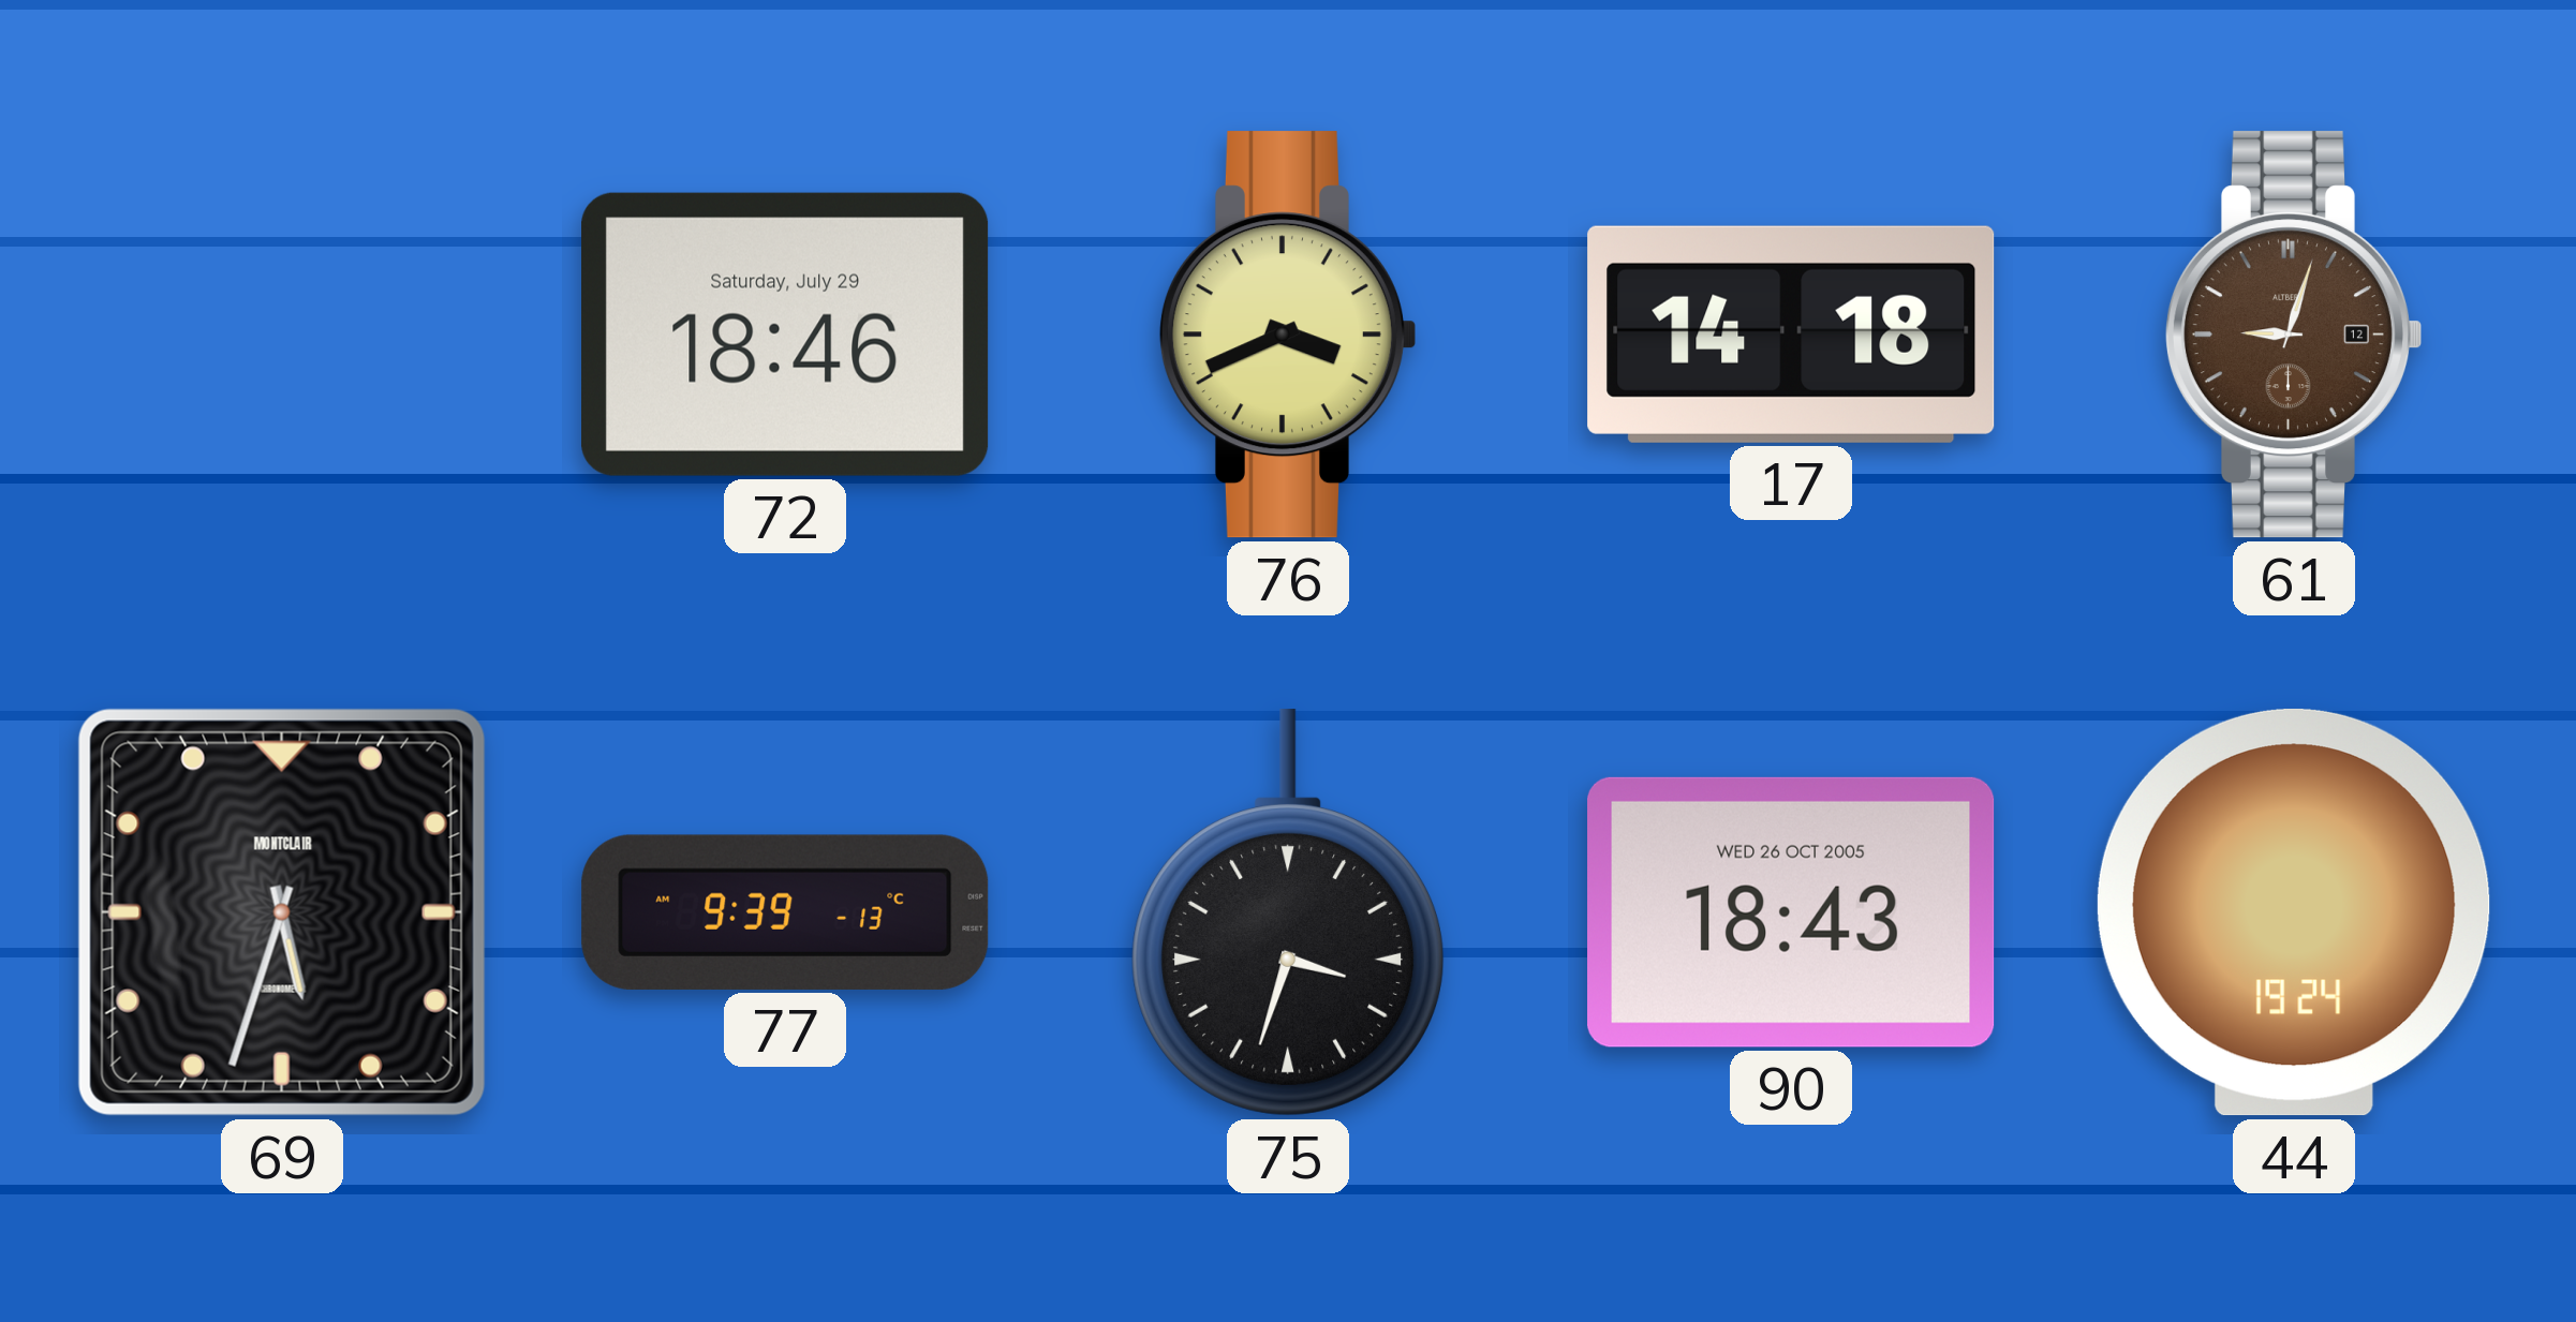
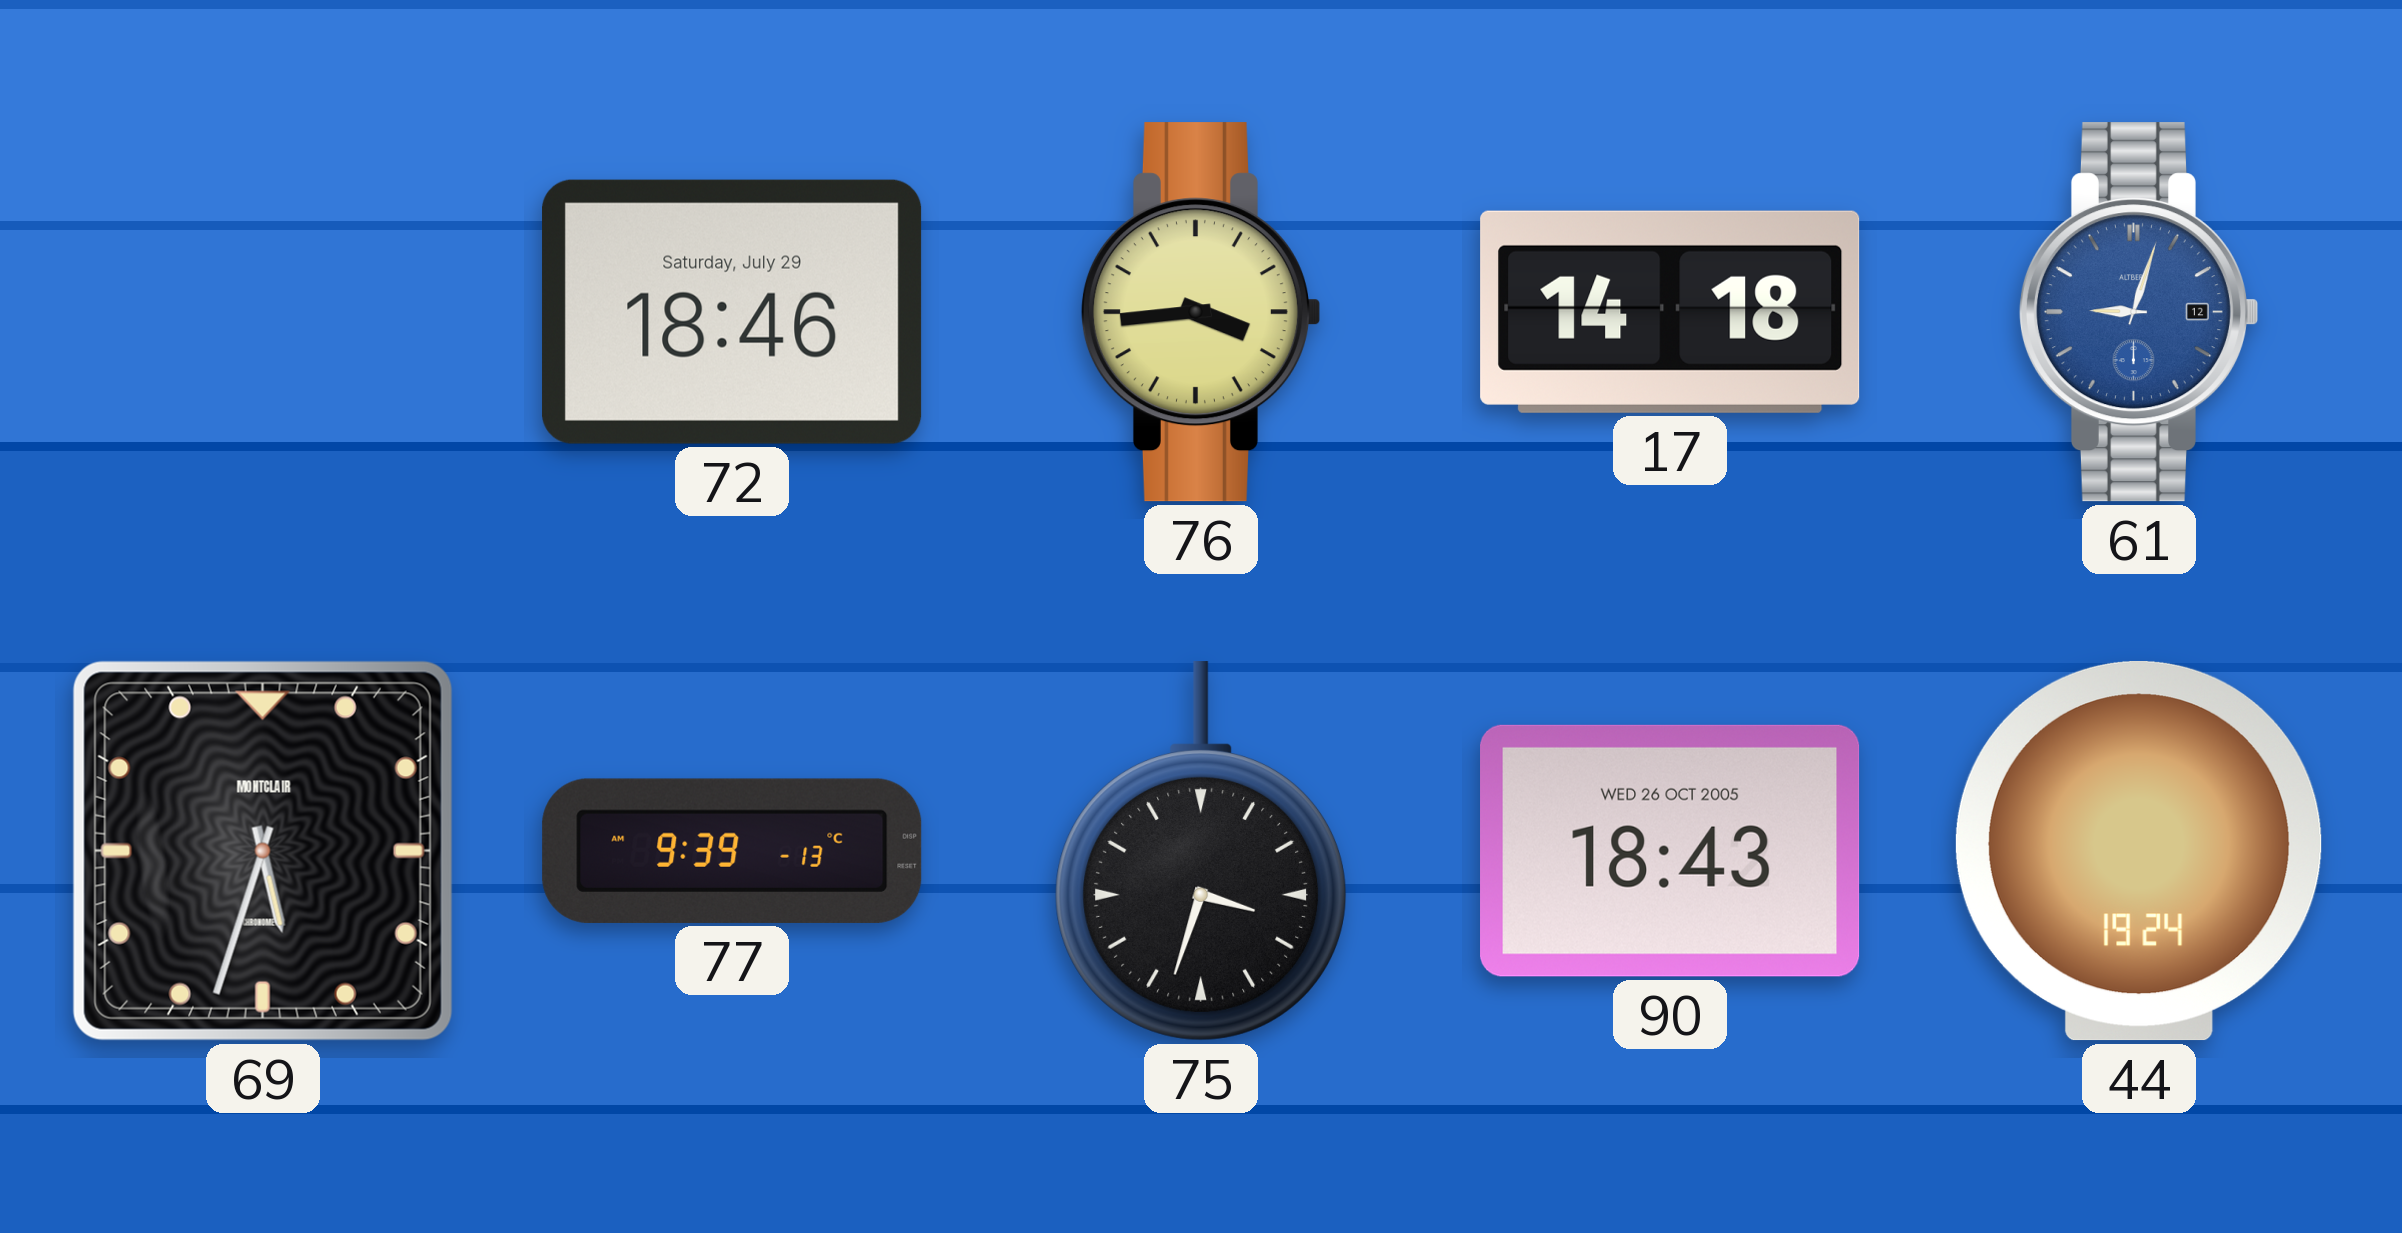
76: 3:41 -> 3:44
61 dial: brown -> blue
